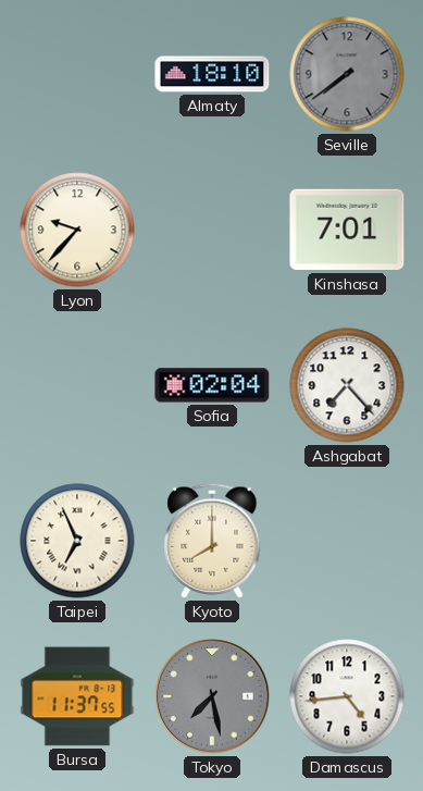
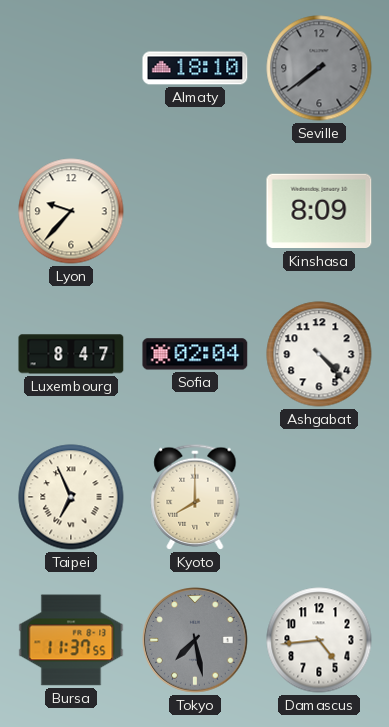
Kinshasa: 7:01 -> 8:09
Luxembourg: none -> 8:47
Ashgabat: 7:23 -> 4:23
